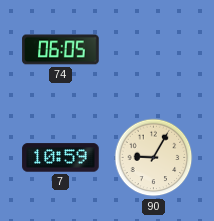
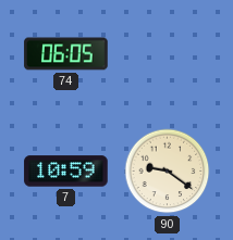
90: 9:05 -> 9:21
